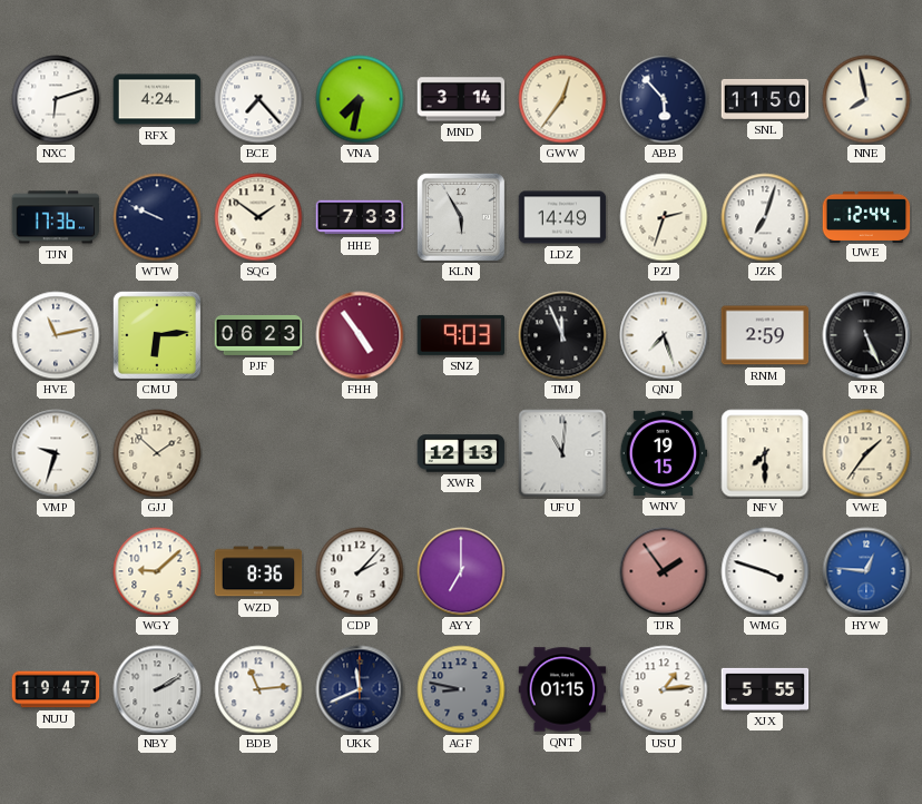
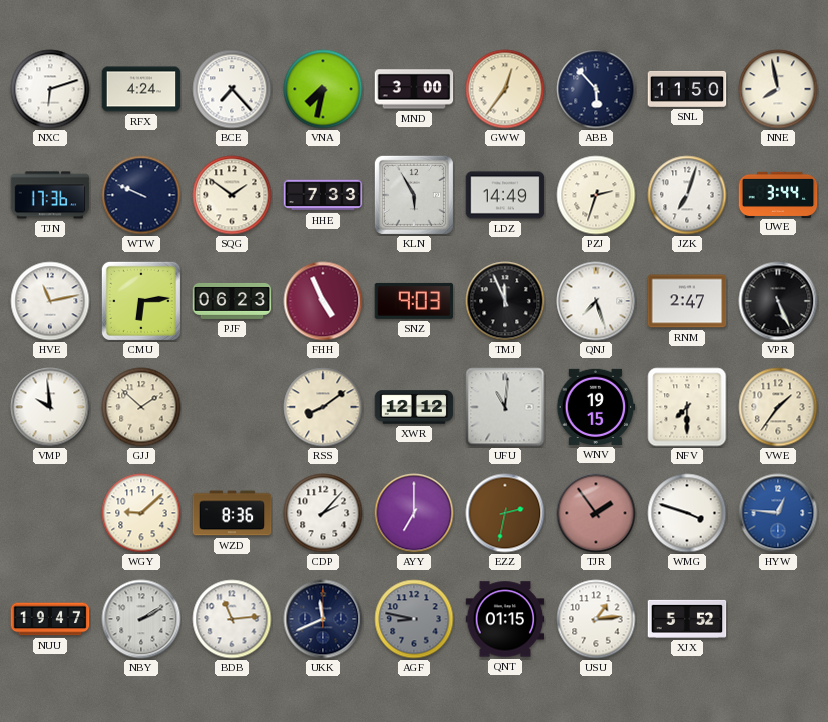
MND: 3:14 -> 3:00
UWE: 12:44 -> 3:44
FHH: 4:54 -> 4:56
RNM: 2:59 -> 2:47
VMP: 9:33 -> 9:59
RSS: none -> 8:09
XWR: 12:13 -> 12:12
EZZ: none -> 2:32
XJX: 5:55 -> 5:52
